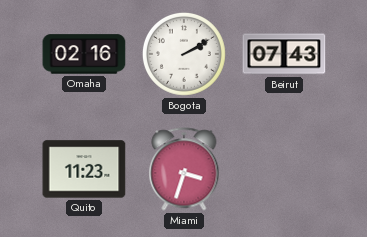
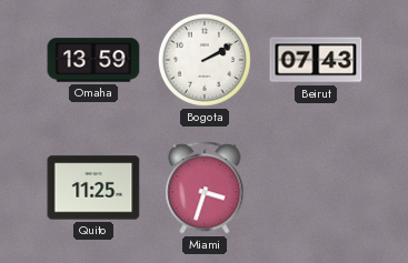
Omaha: 02:16 -> 13:59
Quito: 11:23 -> 11:25
